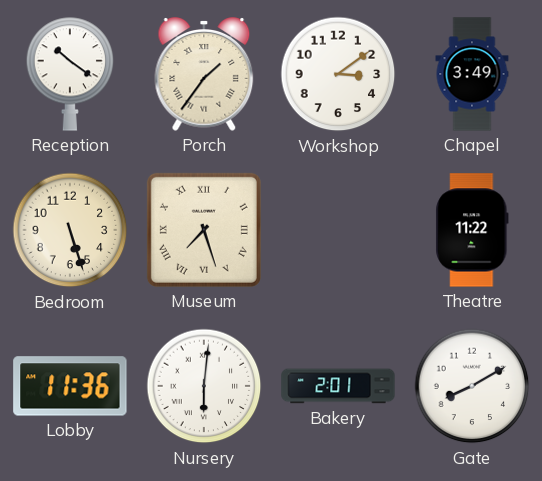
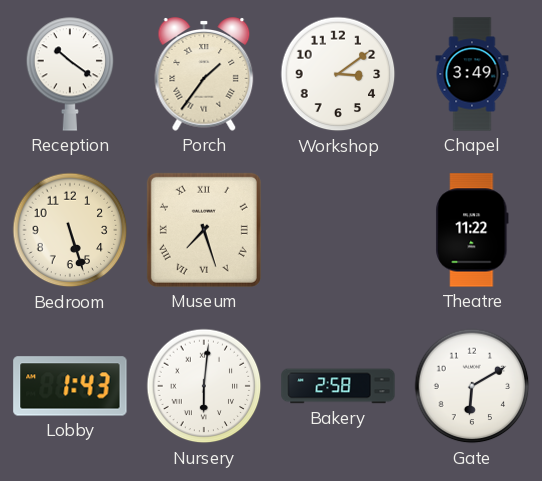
Lobby: 11:36 -> 1:43
Bakery: 2:01 -> 2:58
Gate: 8:10 -> 6:10
